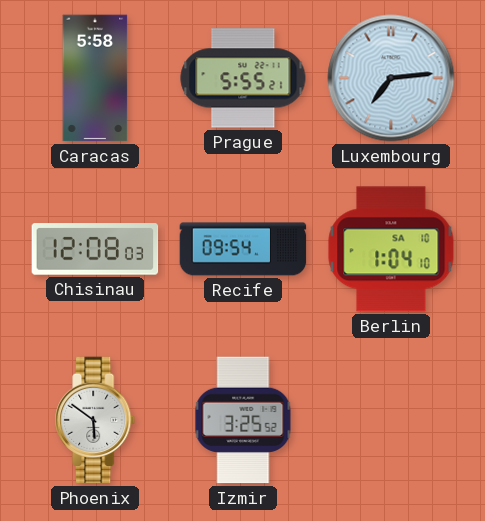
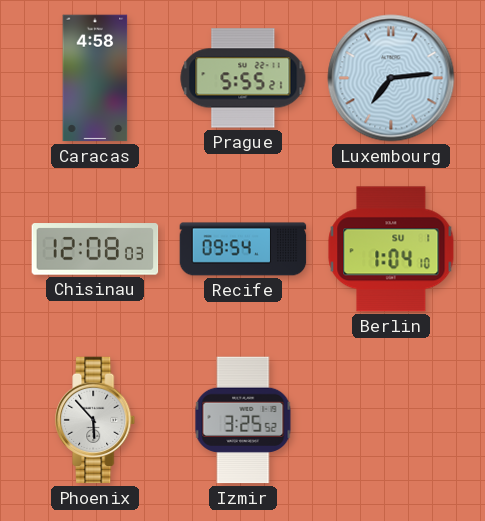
Caracas: 5:58 -> 4:58
Berlin date: SA 10 -> SU 1
Phoenix: 5:51 -> 5:53
